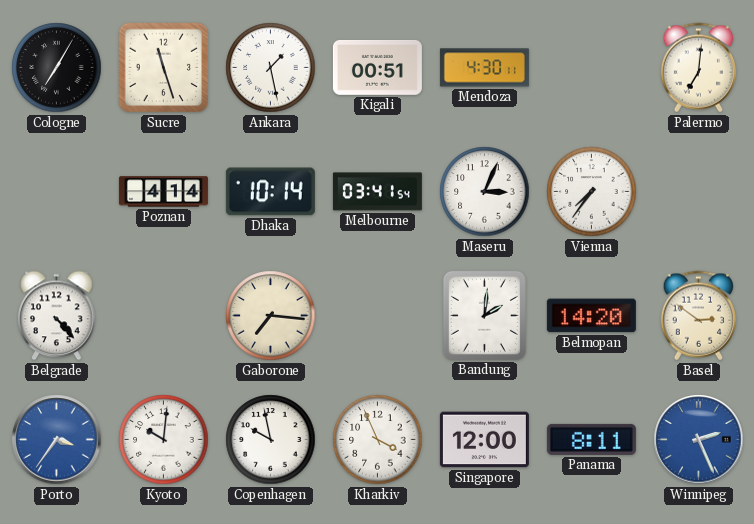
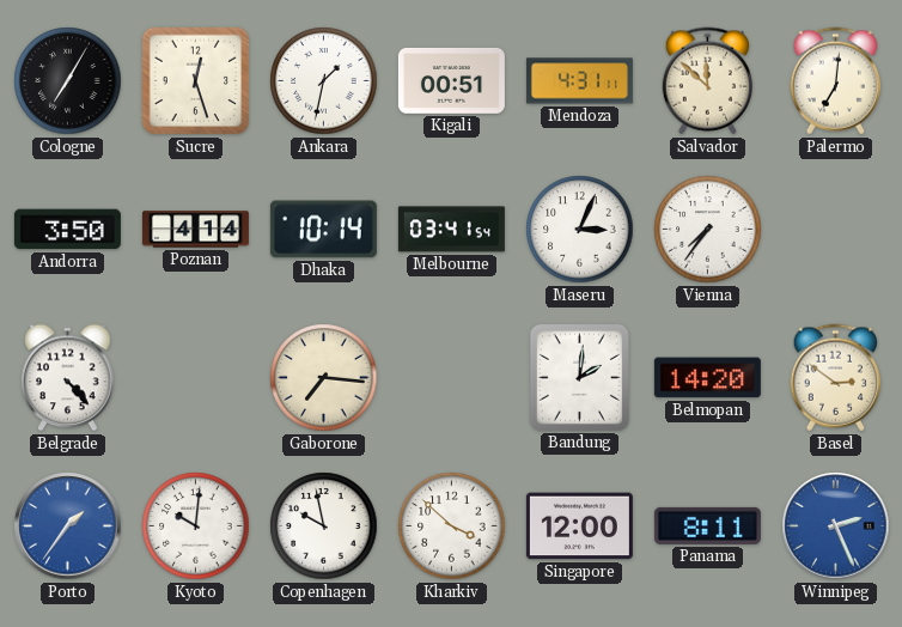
Sucre: 11:27 -> 12:27
Ankara: 1:28 -> 1:32
Mendoza: 4:30 -> 4:31
Salvador: none -> 11:52
Andorra: none -> 3:50
Porto: 3:36 -> 1:36
Kharkiv: 3:56 -> 3:52
